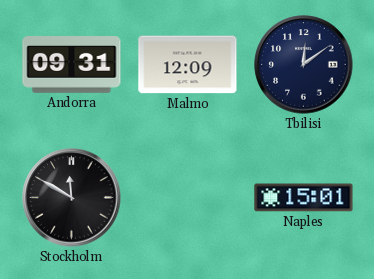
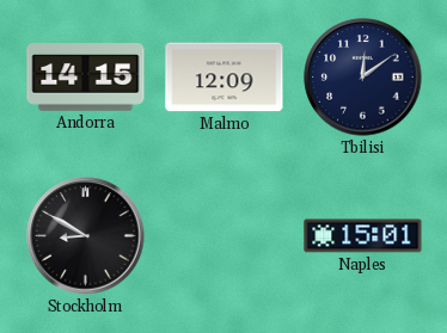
Andorra: 09:31 -> 14:15
Stockholm: 11:50 -> 8:50
